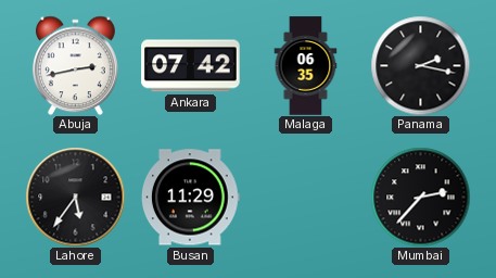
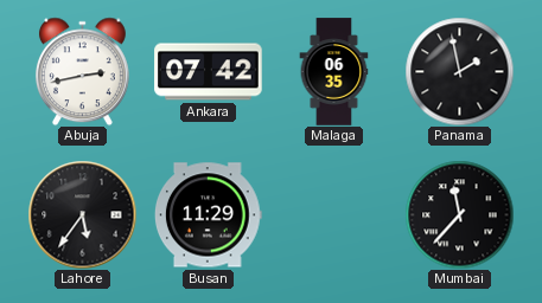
Panama: 2:17 -> 1:58
Mumbai: 2:37 -> 11:37
